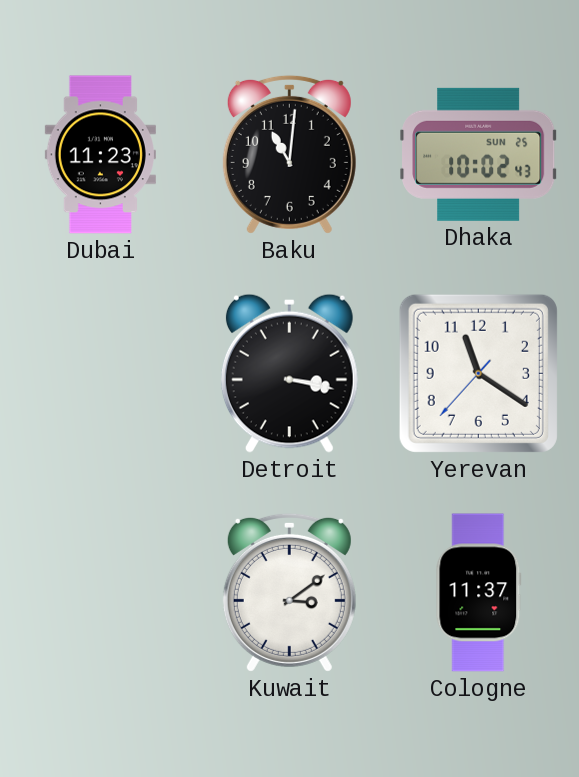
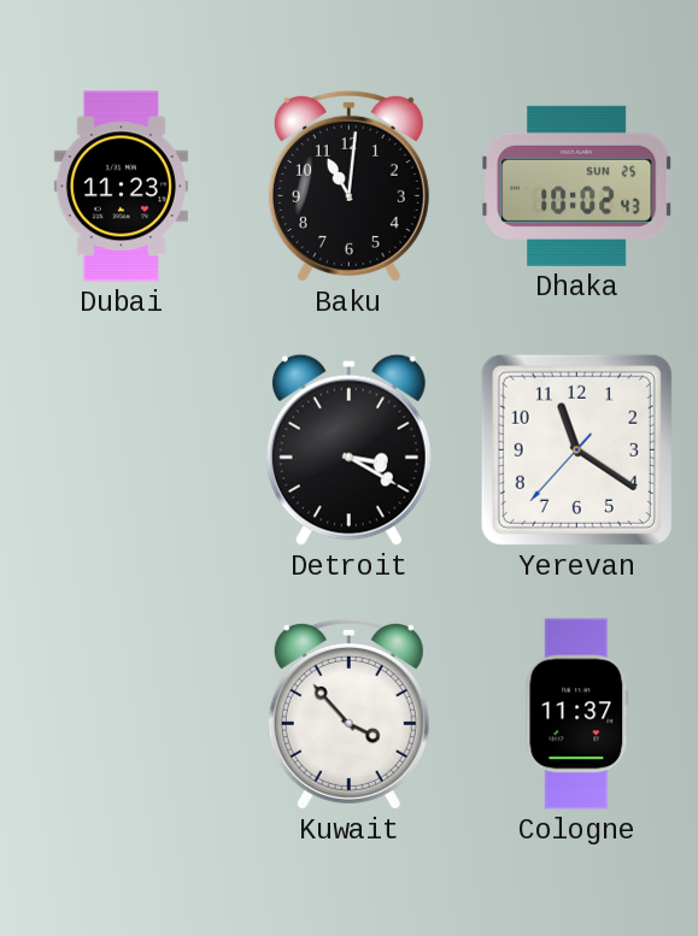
Detroit: 3:17 -> 3:20
Kuwait: 3:09 -> 3:53
